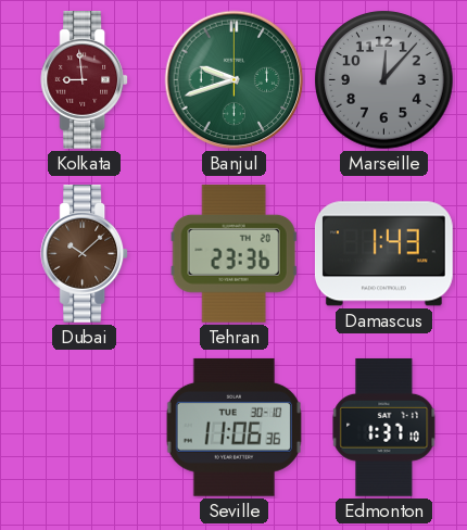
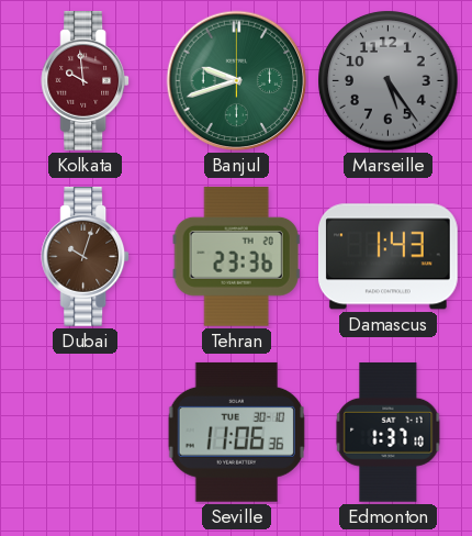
Kolkata: 8:59 -> 9:59
Marseille: 12:07 -> 5:24
Dubai: 10:08 -> 10:03
